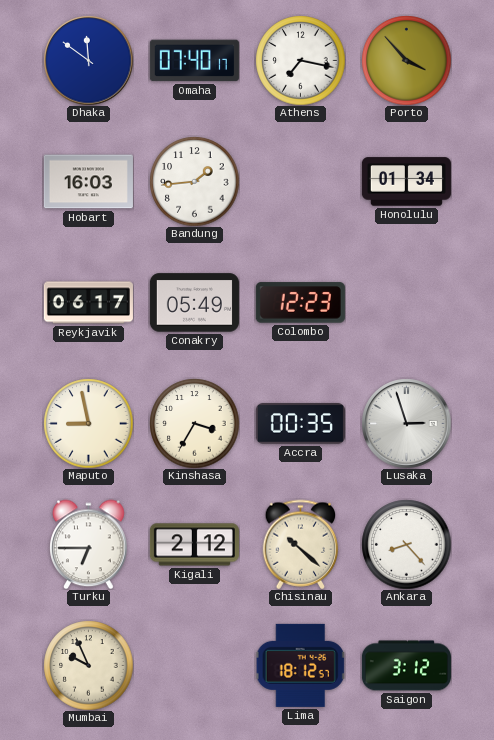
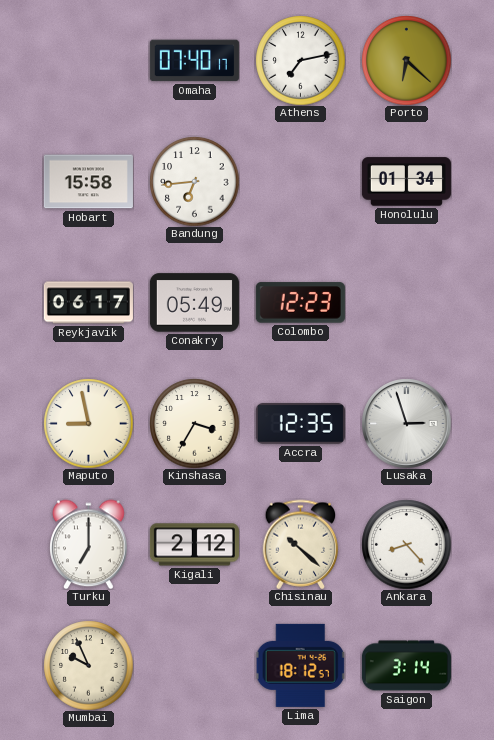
Dhaka: 11:51 -> none
Athens: 7:17 -> 7:13
Porto: 3:53 -> 6:22
Hobart: 16:03 -> 15:58
Bandung: 1:44 -> 6:44
Accra: 00:35 -> 12:35
Turku: 6:45 -> 7:00
Saigon: 3:12 -> 3:14
